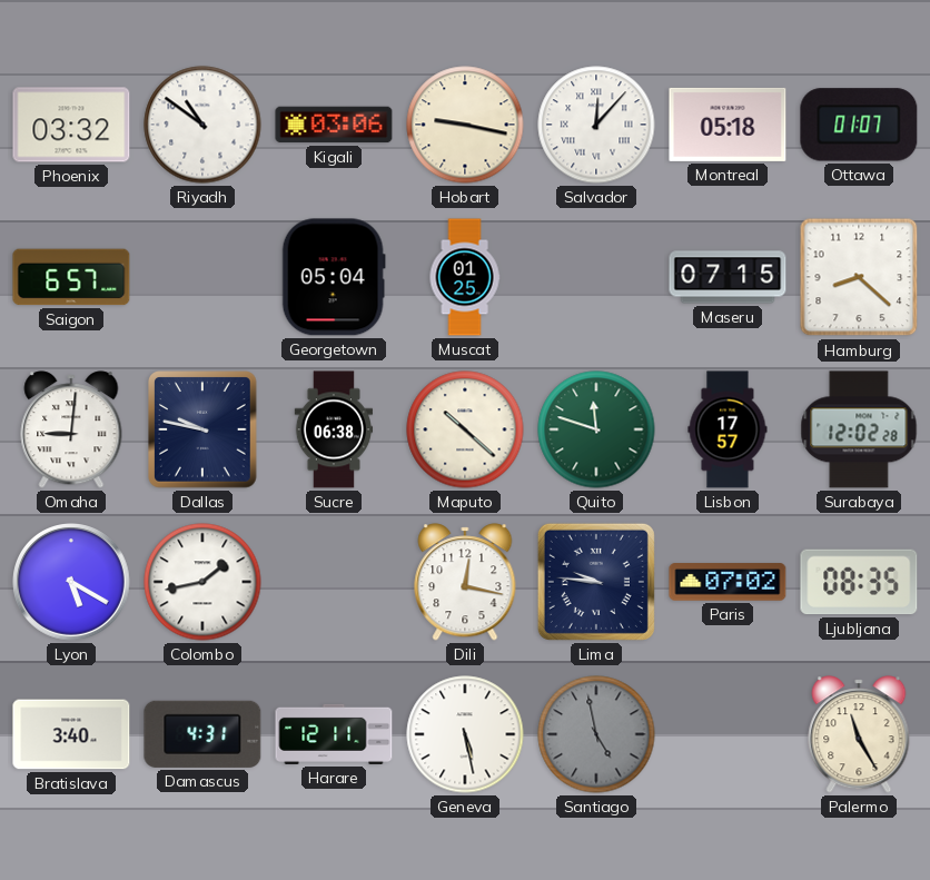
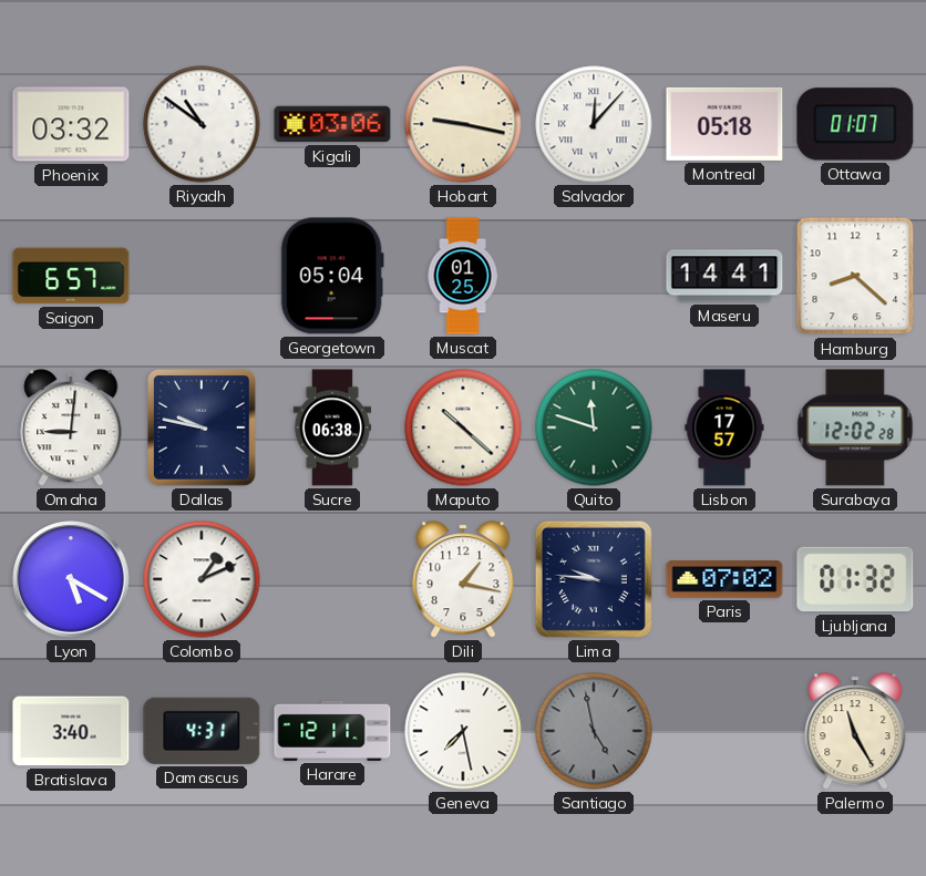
Maseru: 07:15 -> 14:41
Colombo: 1:43 -> 1:11
Dili: 12:17 -> 1:17
Ljubljana: 08:35 -> 01:32
Geneva: 5:28 -> 7:28
